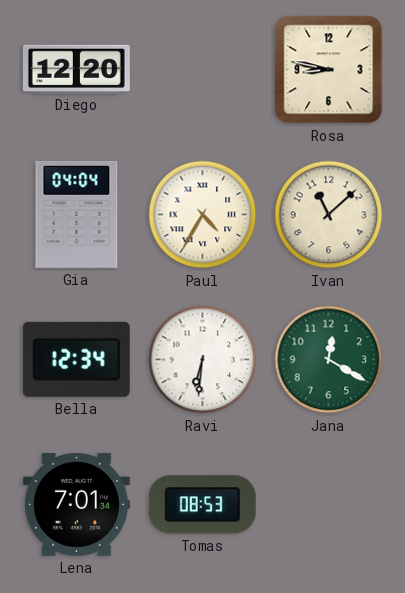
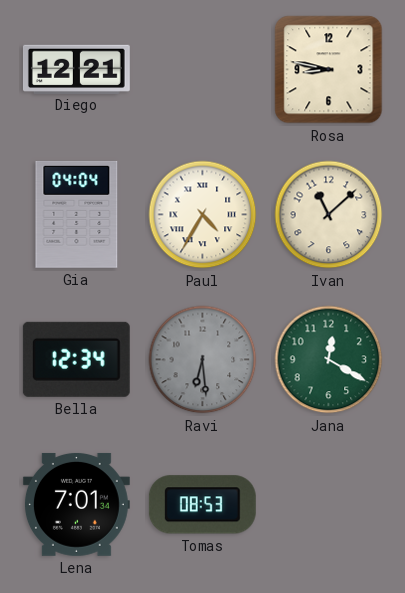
Diego: 12:20 -> 12:21
Ravi: 6:31 -> 6:29
Ravi dial: white -> grey
